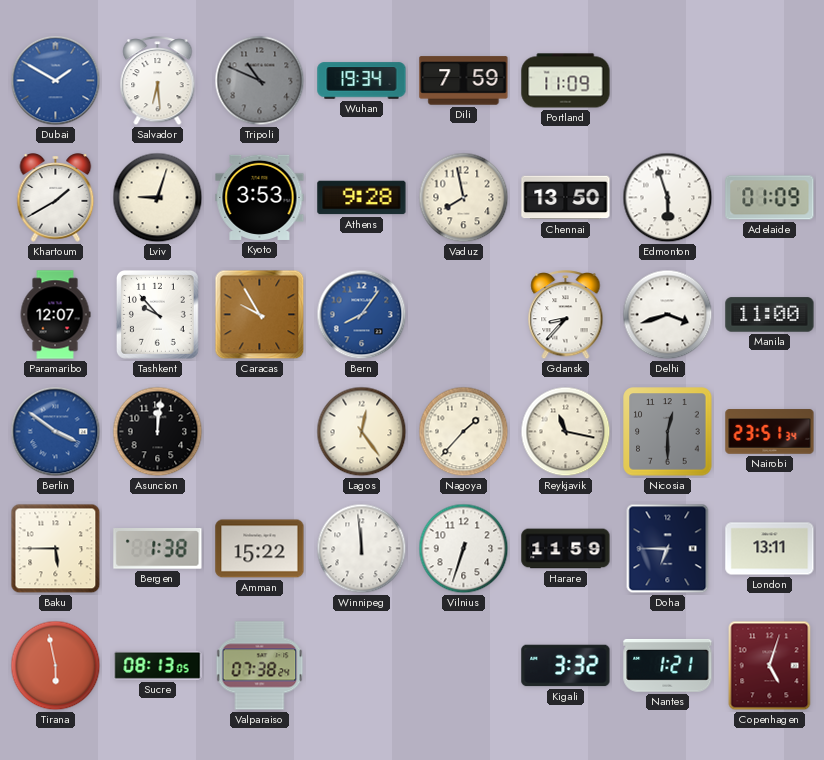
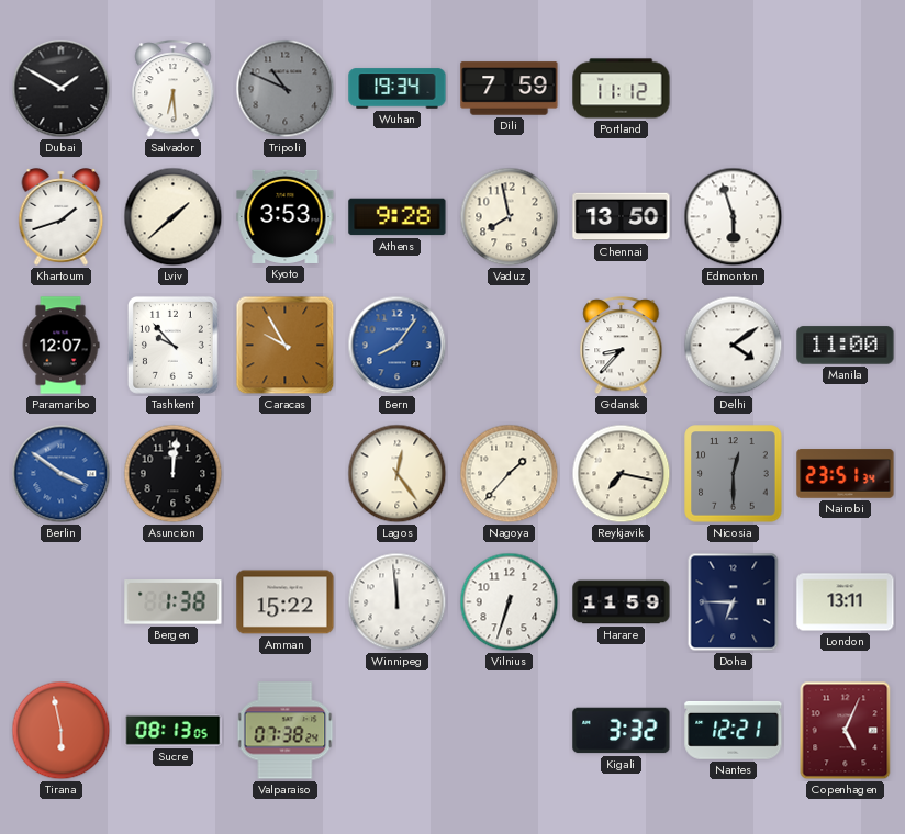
Dubai dial: blue -> black
Portland: 11:09 -> 11:12
Khartoum: 1:40 -> 1:42
Lviv: 9:03 -> 1:38
Adelaide: 01:09 -> none
Delhi: 3:42 -> 4:09
Reykjavik: 11:17 -> 7:17
Baku: 5:45 -> none
Nantes: 1:21 -> 12:21
Copenhagen: 5:03 -> 5:04
